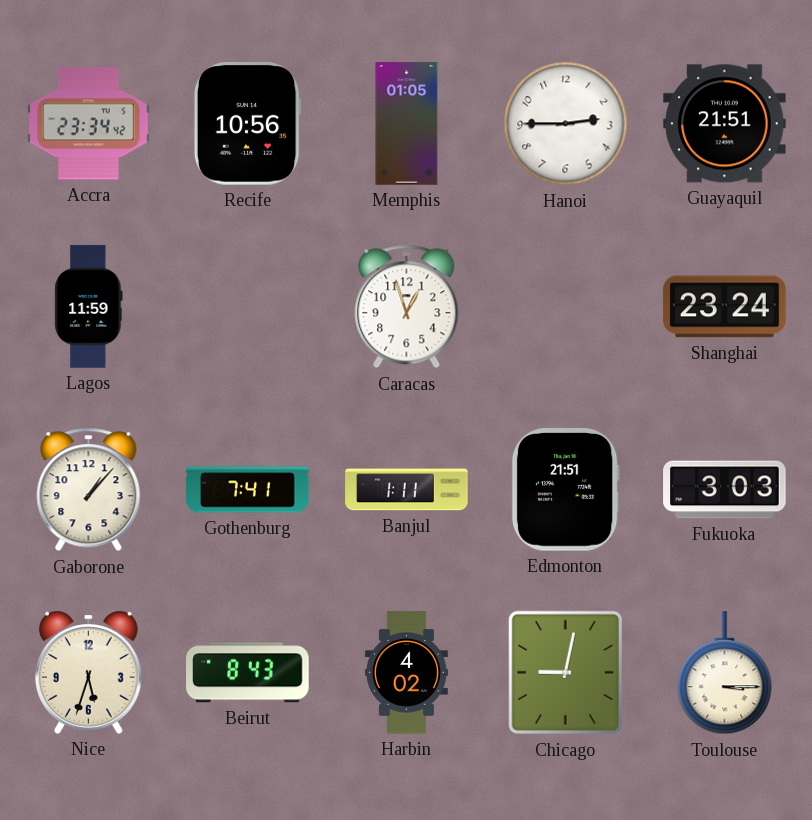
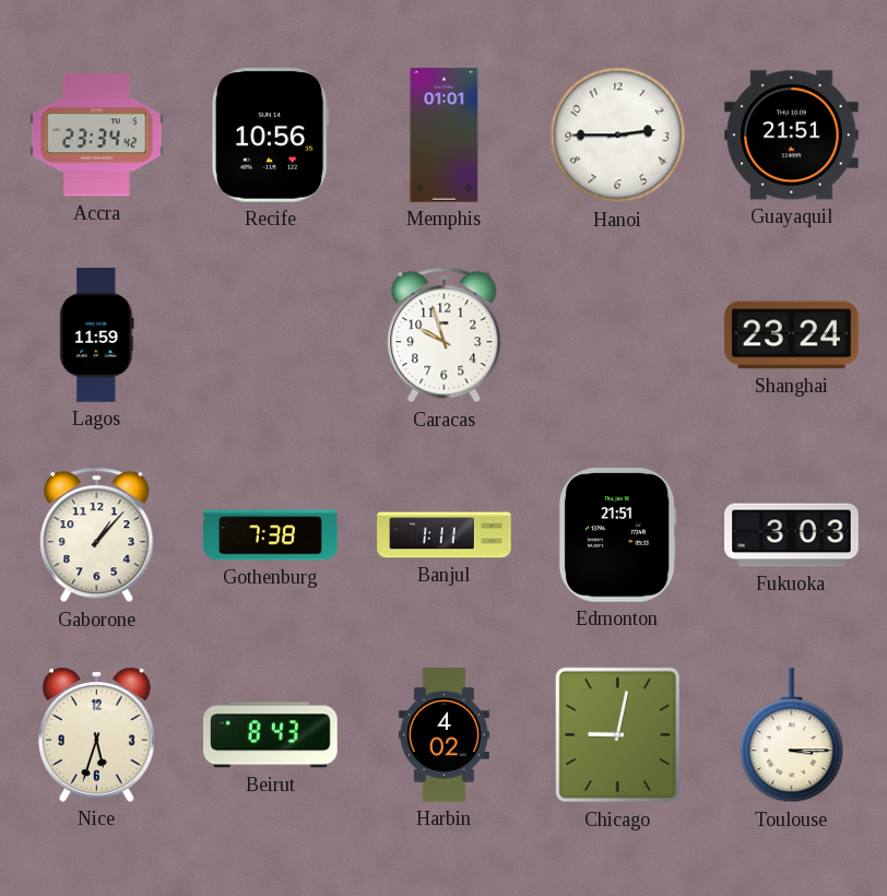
Memphis: 01:05 -> 01:01
Caracas: 12:57 -> 9:57
Gothenburg: 7:41 -> 7:38
